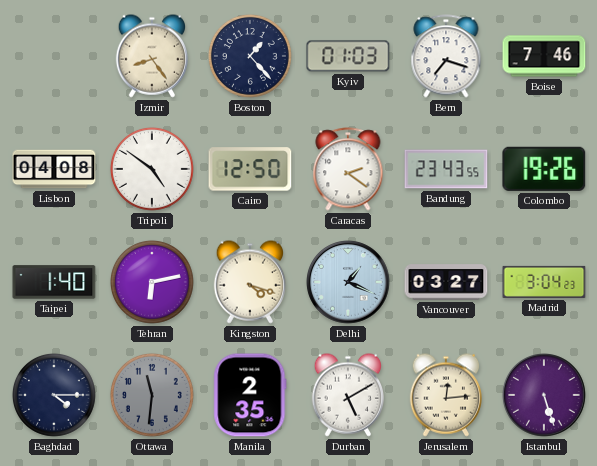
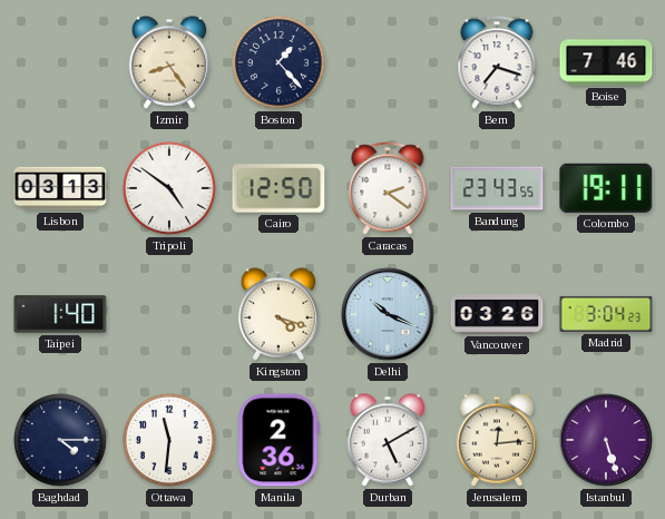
Kyiv: 01:03 -> none
Lisbon: 04:08 -> 03:13
Colombo: 19:26 -> 19:11
Tehran: 6:13 -> none
Delhi: 1:19 -> 10:19
Vancouver: 03:27 -> 03:26
Ottawa dial: grey -> white
Manila: 2:35 -> 2:36
